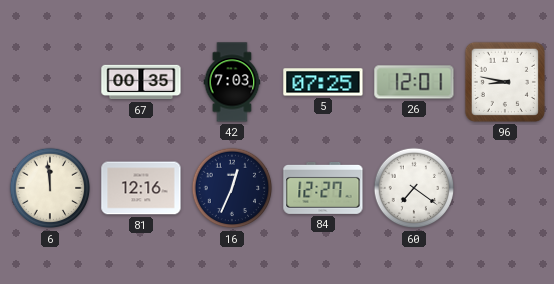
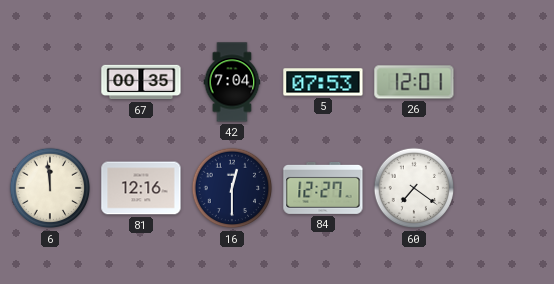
42: 7:03 -> 7:04
5: 07:25 -> 07:53
96: 8:47 -> none
16: 12:34 -> 12:30
